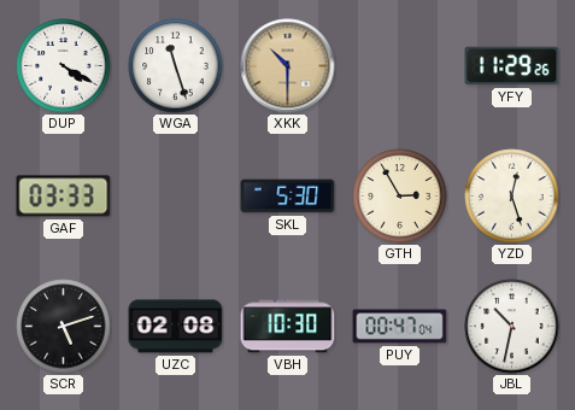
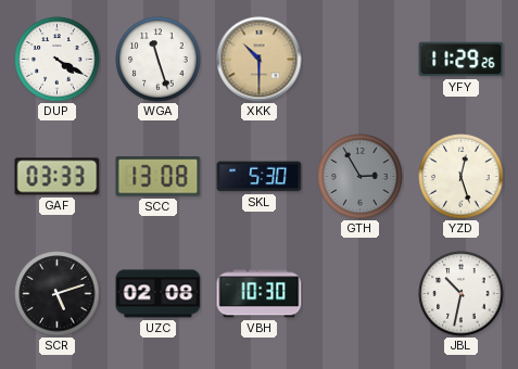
SCC: none -> 13:08
GTH dial: cream -> grey
PUY: 00:47 -> none
